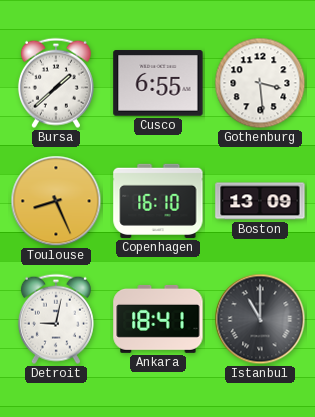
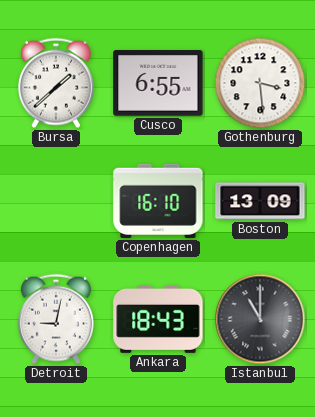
Toulouse: 8:26 -> none
Ankara: 18:41 -> 18:43
